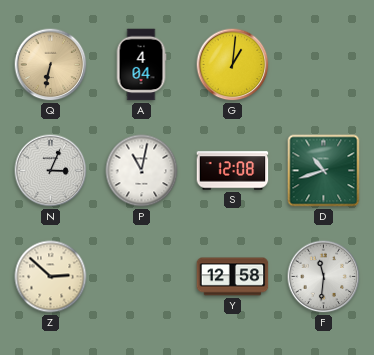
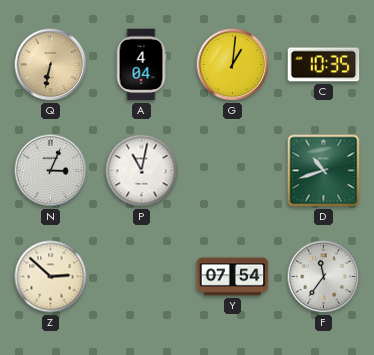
C: none -> 10:35
S: 12:08 -> none
Y: 12:58 -> 07:54
F: 11:31 -> 11:36
